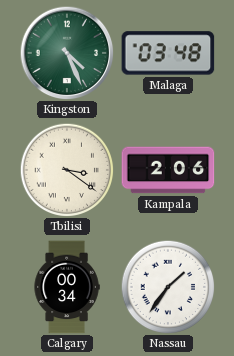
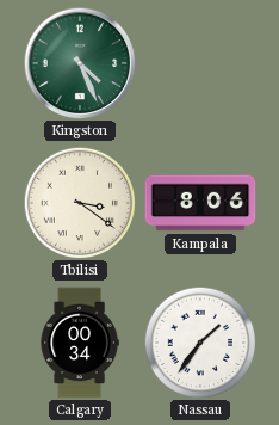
Malaga: 03:48 -> none
Kampala: 2:06 -> 8:06
